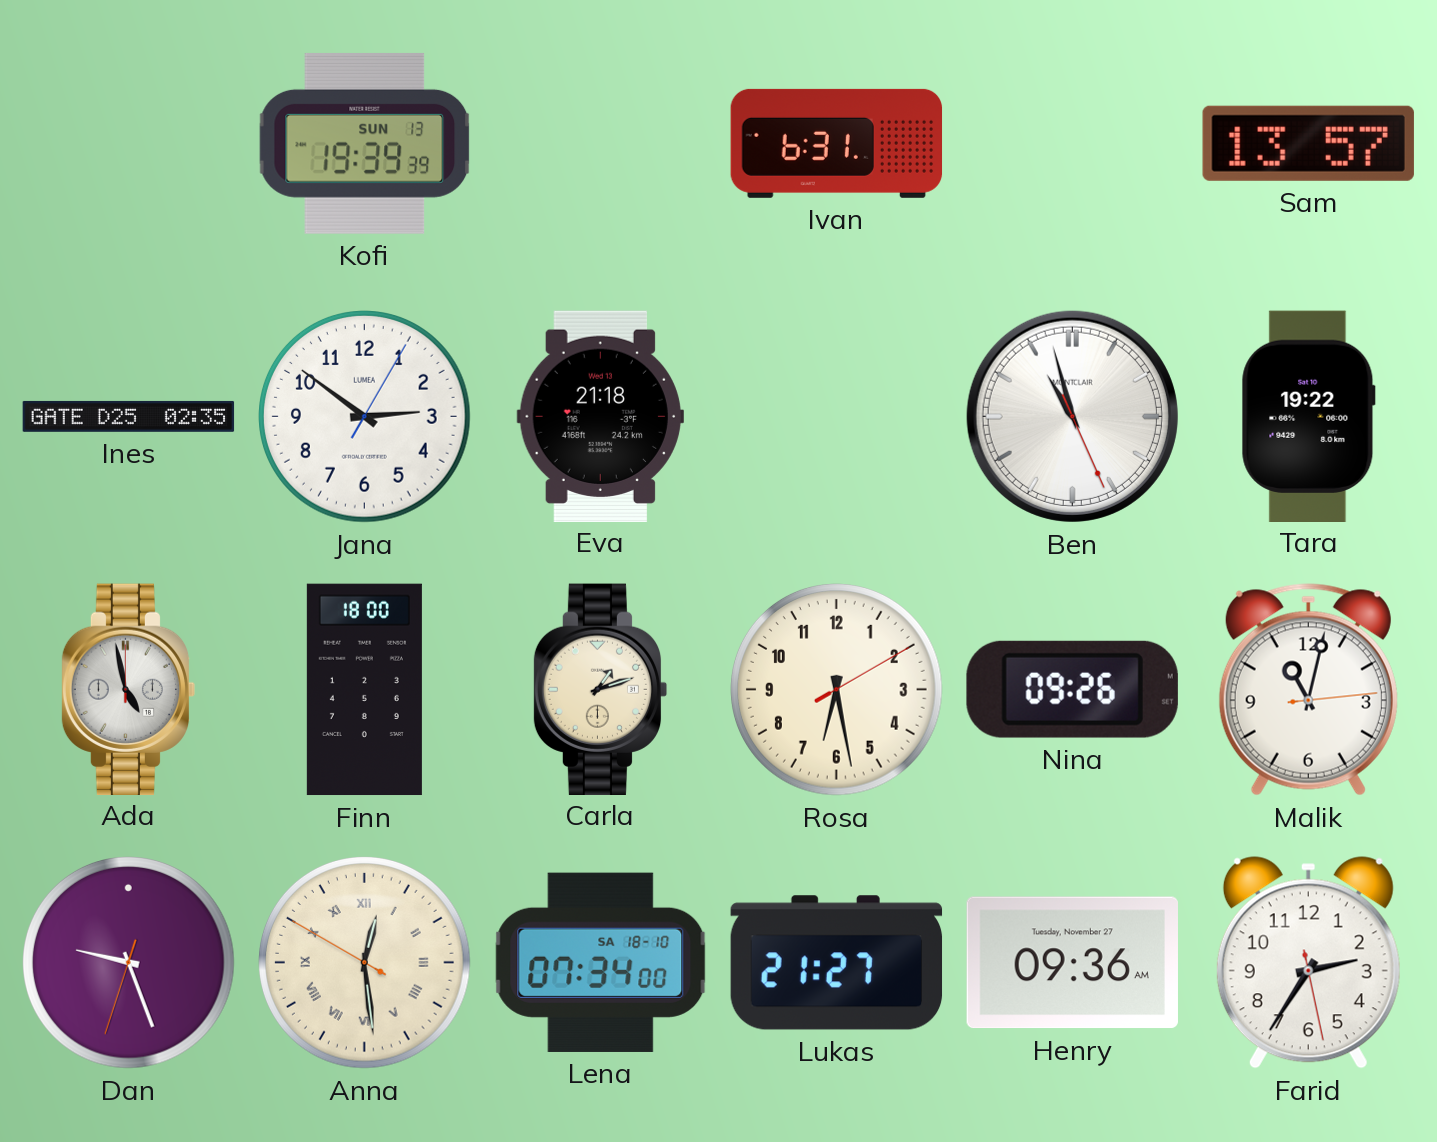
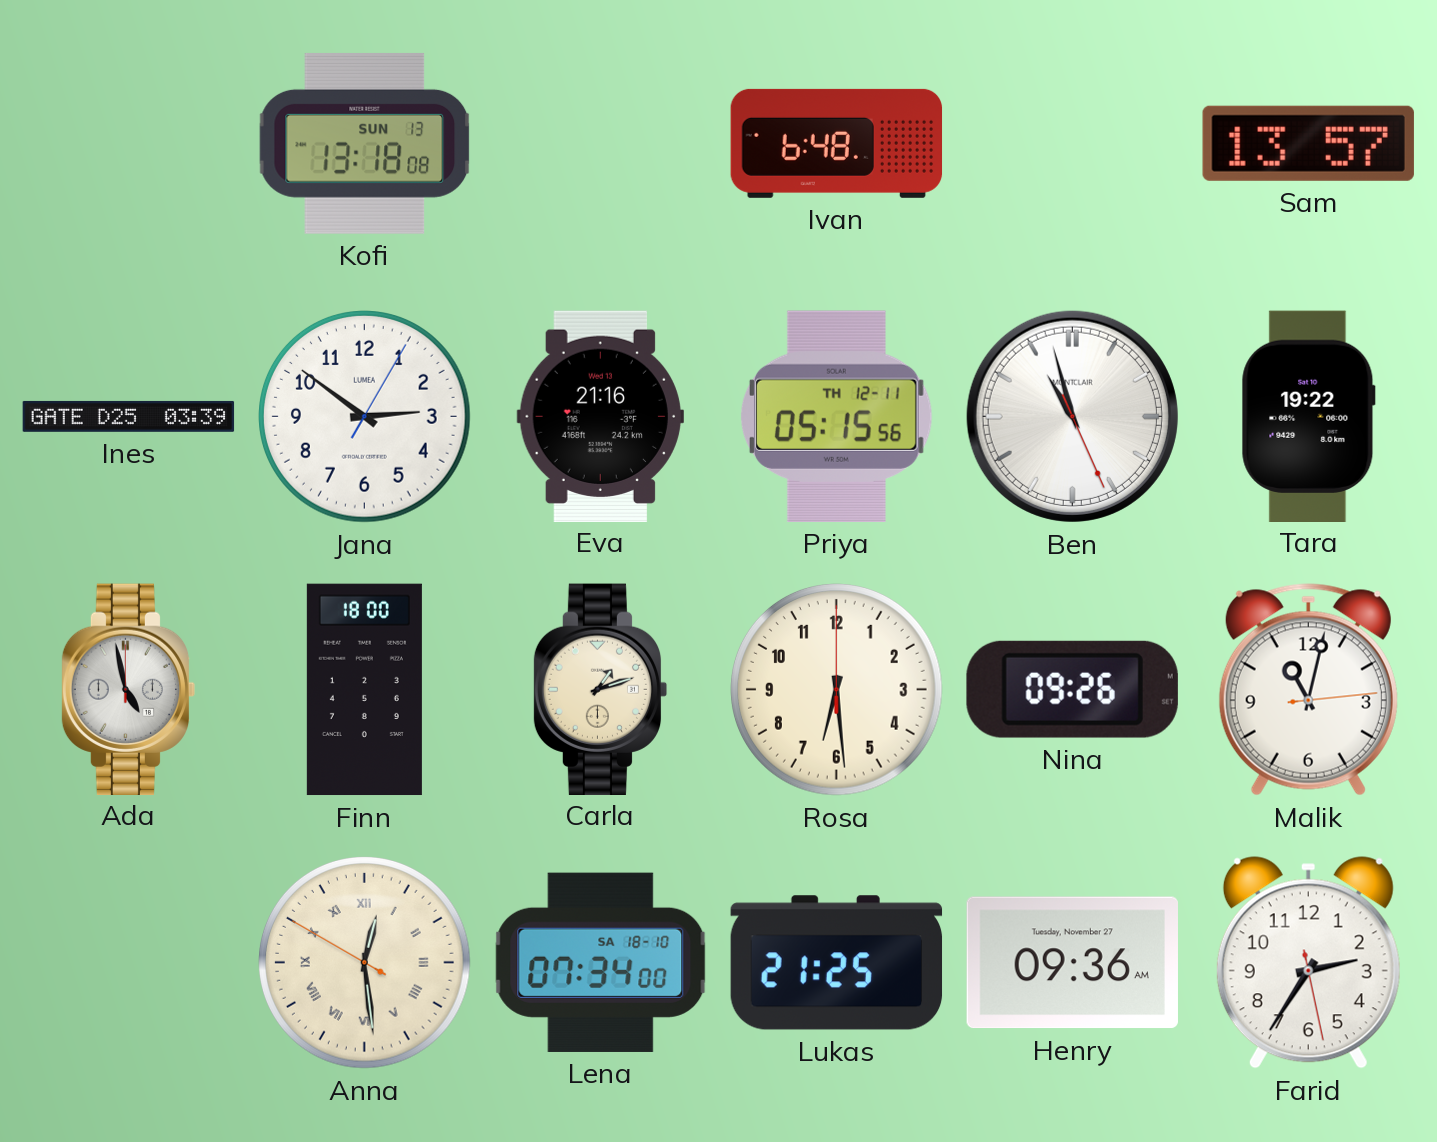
Kofi: 19:39 -> 13:18
Ivan: 6:31 -> 6:48
Ines: 02:35 -> 03:39
Eva: 21:18 -> 21:16
Priya: none -> 05:15
Rosa: 6:28 -> 6:29
Dan: 9:26 -> none
Lukas: 21:27 -> 21:25
